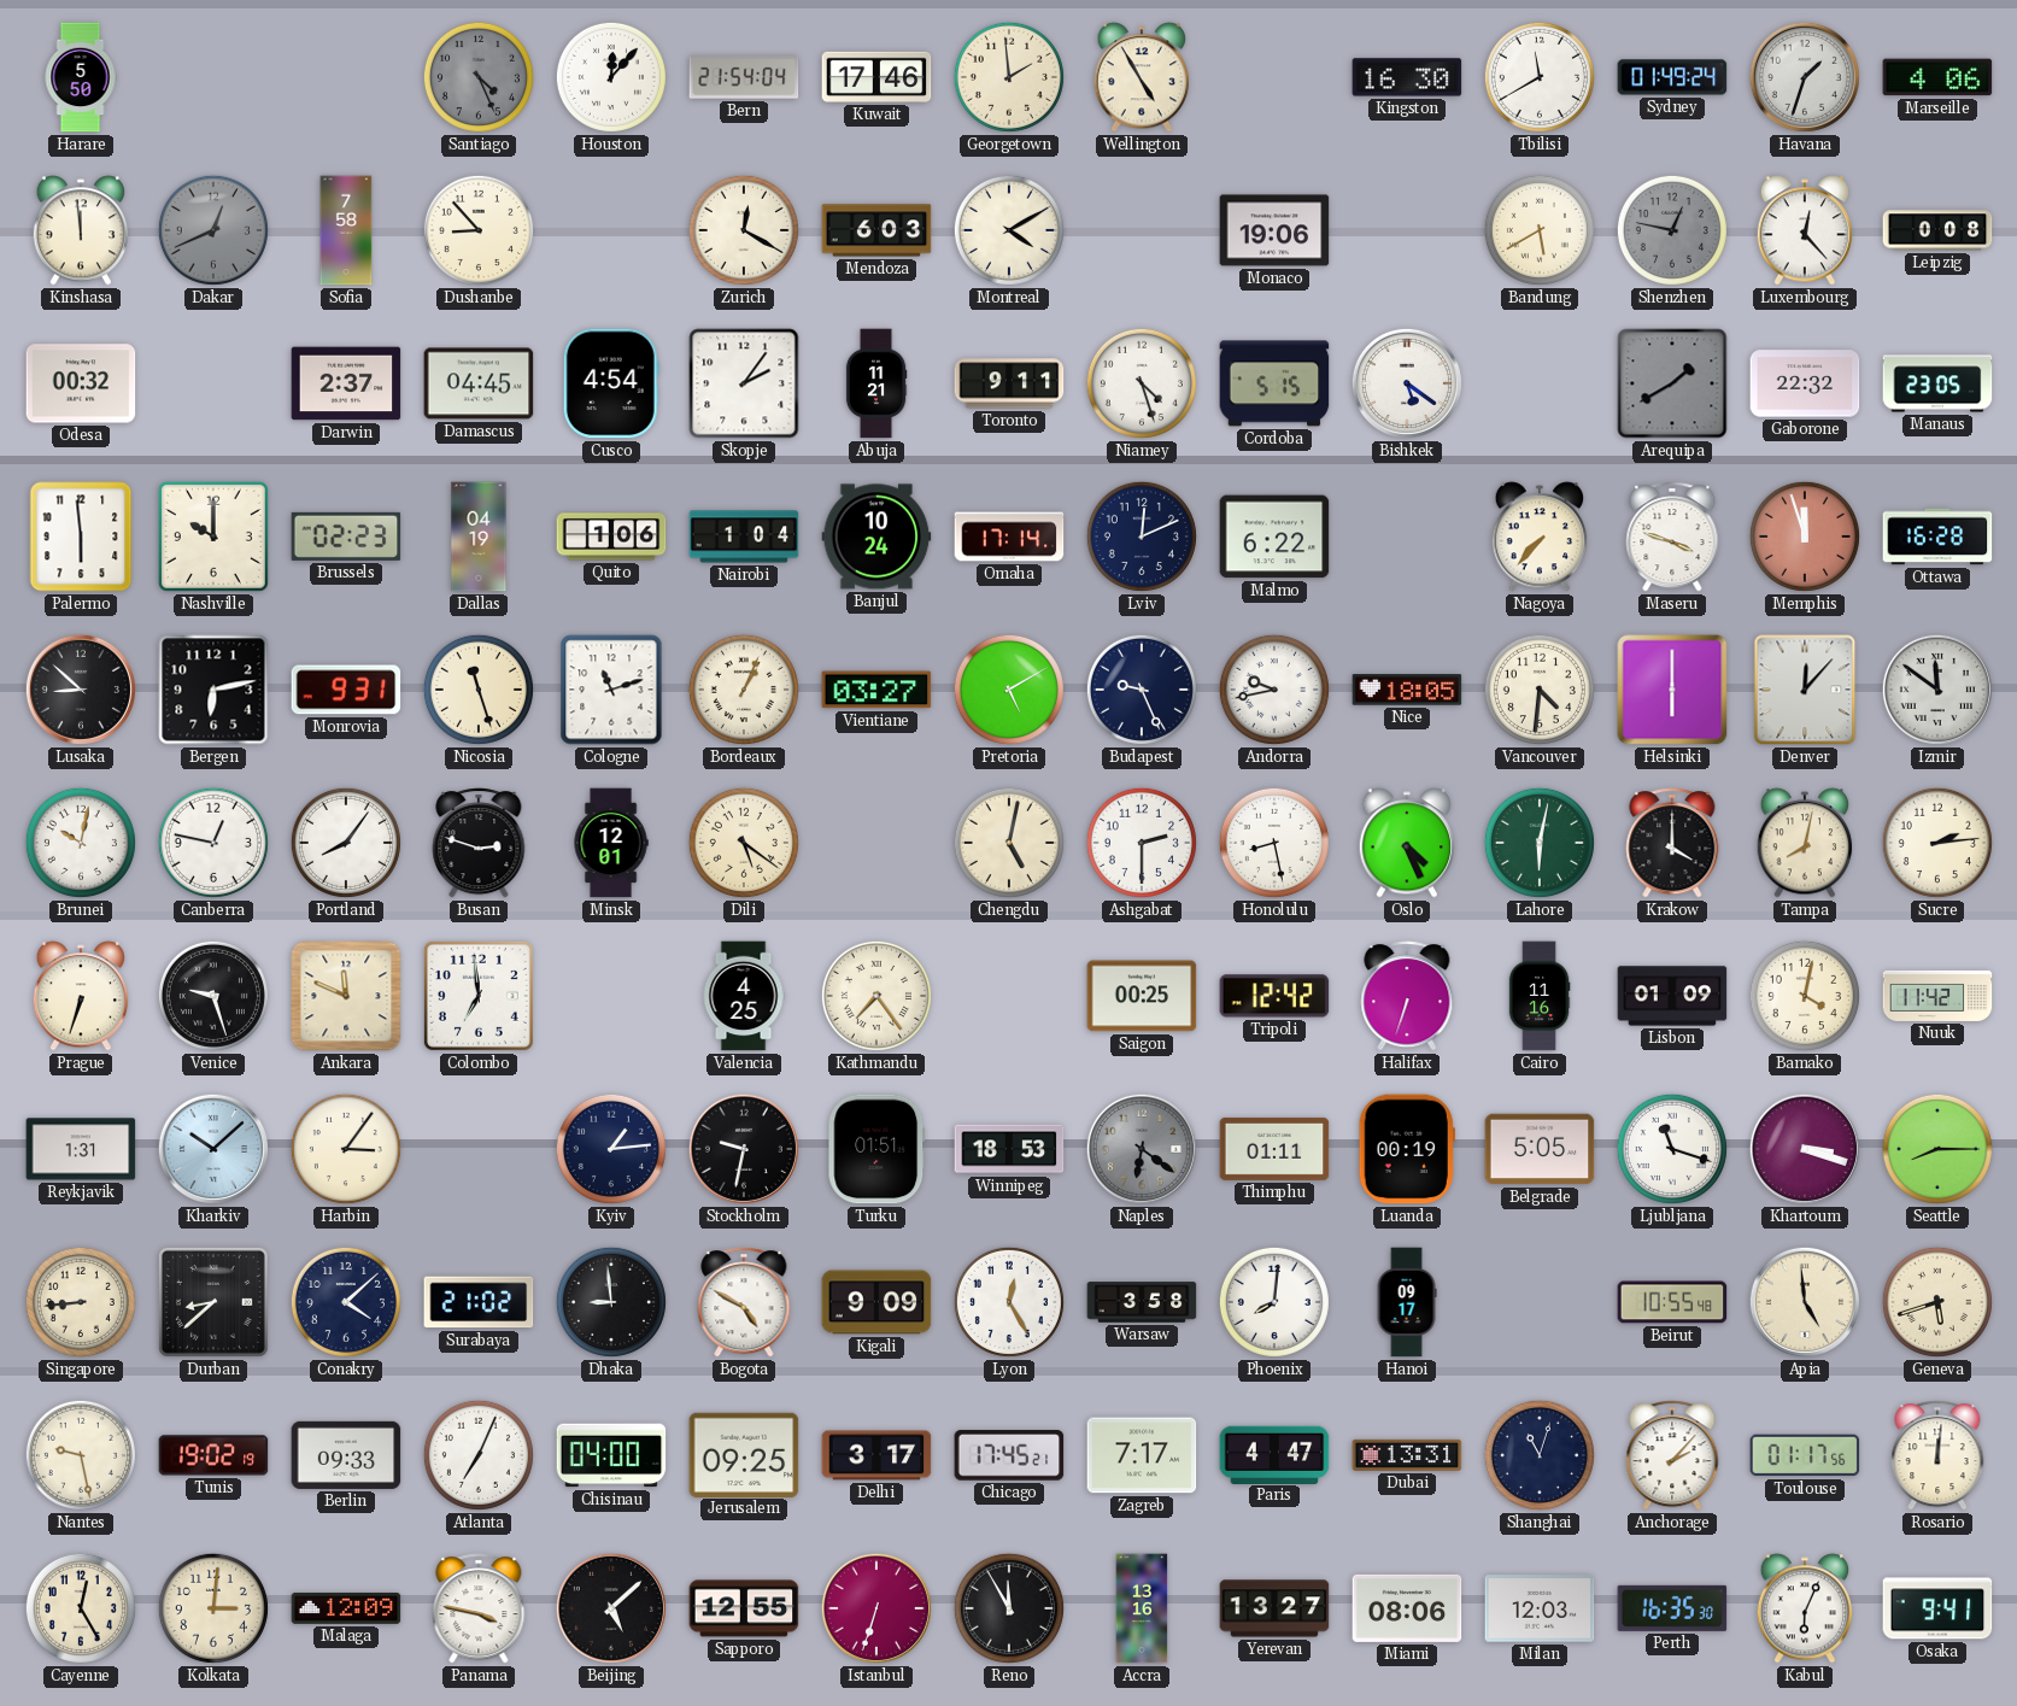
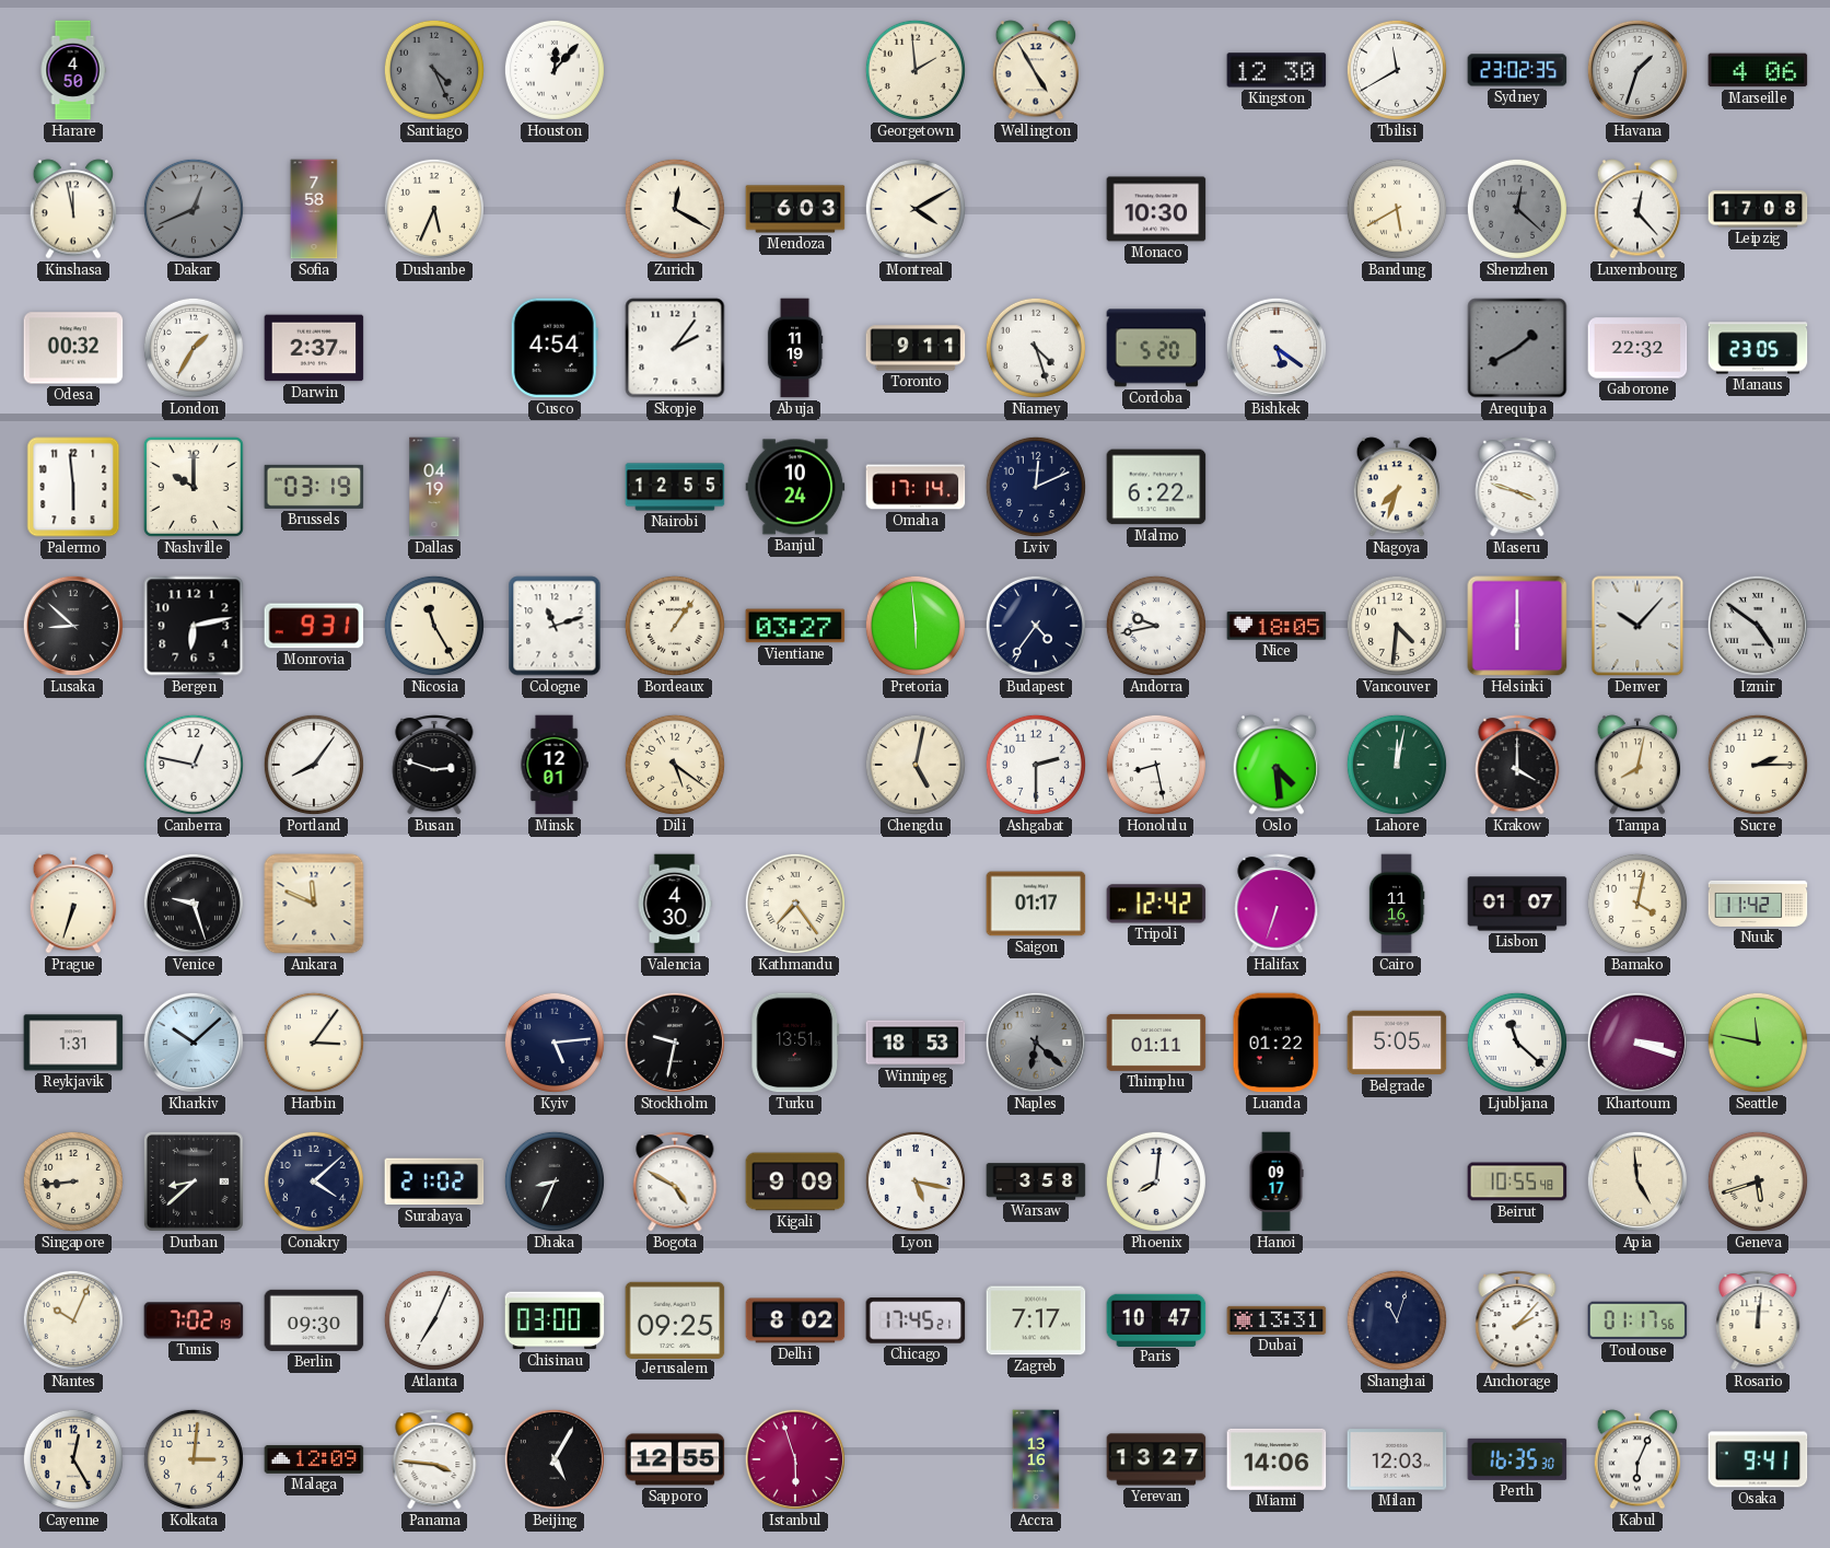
Harare: 5:50 -> 4:50
Bern: 21:54 -> none
Kuwait: 17:46 -> none
Kingston: 16:30 -> 12:30
Sydney: 01:49 -> 23:02
Kinshasa: 11:59 -> 11:58
Dushanbe: 8:53 -> 5:34
Monaco: 19:06 -> 10:30
Shenzhen: 12:47 -> 12:22
Leipzig: 0:08 -> 17:08
London: none -> 1:35
Damascus: 04:45 -> none
Abuja: 11:21 -> 11:19
Cordoba: 5:15 -> 5:20
Brussels: 02:23 -> 03:19
Quito: 1:06 -> none
Nairobi: 1:04 -> 12:55
Nagoya: 7:37 -> 7:33
Memphis: 11:57 -> none
Ottawa: 16:28 -> none
Nicosia: 11:27 -> 11:25
Bordeaux: 1:04 -> 1:06
Pretoria: 5:10 -> 5:59
Budapest: 9:26 -> 4:36
Denver: 12:07 -> 10:07
Izmir: 11:51 -> 4:51
Brunei: 10:02 -> none
Oslo: 4:26 -> 4:29
Lahore: 6:02 -> 12:02
Sucre: 2:14 -> 2:15
Colombo: 6:59 -> none
Valencia: 4:25 -> 4:30
Saigon: 00:25 -> 01:17
Lisbon: 01:09 -> 01:07
Kyiv: 1:14 -> 5:14
Turku: 01:51 -> 13:51
Naples: 6:21 -> 6:22
Luanda: 00:19 -> 01:22
Ljubljana: 11:18 -> 11:22
Seattle: 8:15 -> 11:47
Dhaka: 8:59 -> 8:34
Lyon: 12:25 -> 5:17
Nantes: 9:28 -> 10:04
Tunis: 19:02 -> 7:02
Berlin: 09:33 -> 09:30
Chisinau: 04:00 -> 03:00
Delhi: 3:17 -> 8:02
Paris: 4:47 -> 10:47
Panama: 3:47 -> 3:46
Beijing: 5:08 -> 5:05
Istanbul: 6:33 -> 5:57
Reno: 11:55 -> none
Miami: 08:06 -> 14:06
